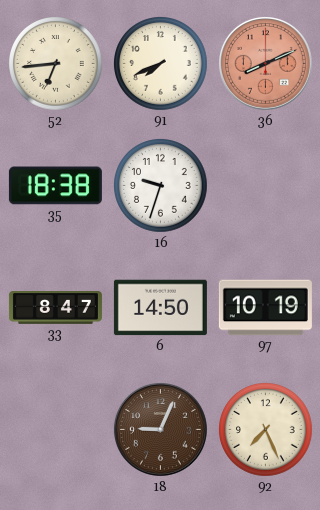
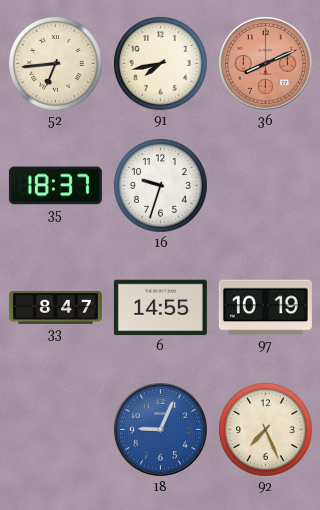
91: 7:41 -> 7:43
35: 18:38 -> 18:37
6: 14:50 -> 14:55
18 dial: brown -> blue
